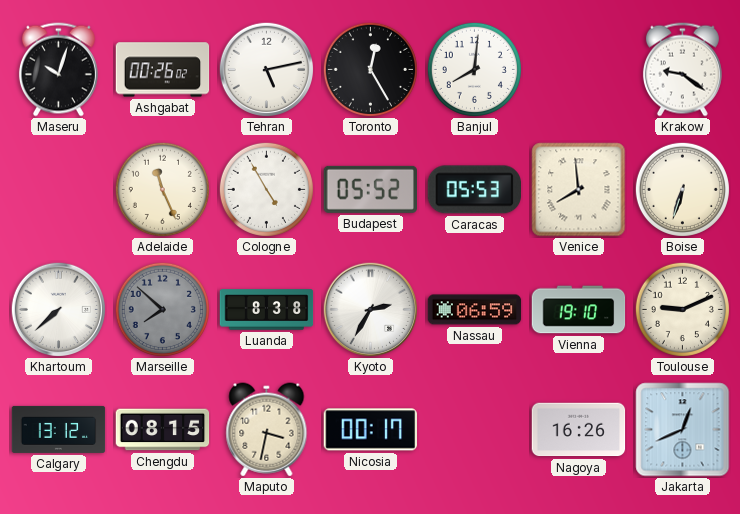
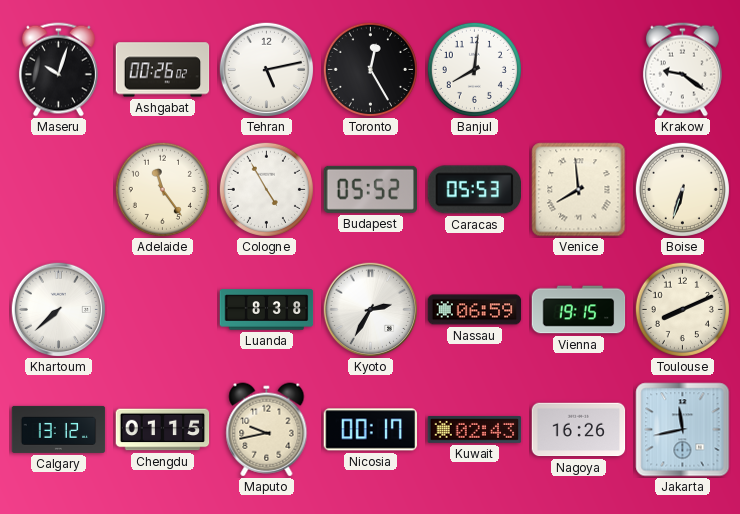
Adelaide: 11:26 -> 11:24
Marseille: 7:52 -> none
Vienna: 19:10 -> 19:15
Toulouse: 9:11 -> 8:11
Chengdu: 08:15 -> 01:15
Maputo: 3:32 -> 9:43
Kuwait: none -> 02:43
Jakarta: 12:41 -> 11:43
